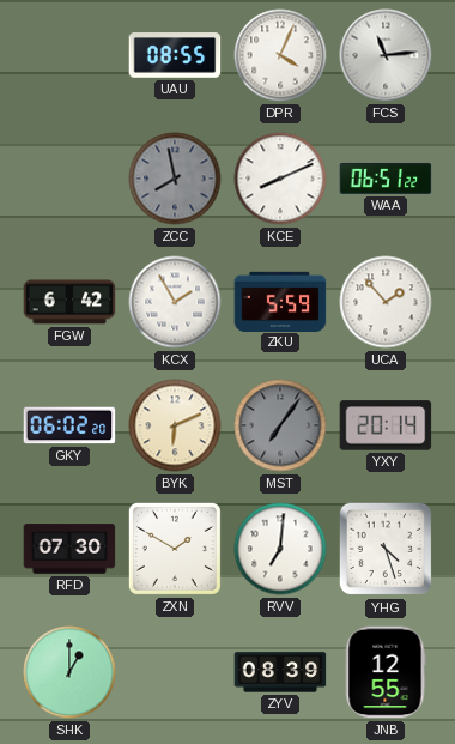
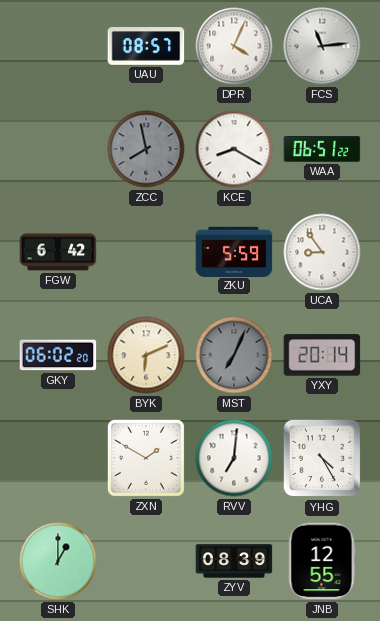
UAU: 08:55 -> 08:57
KCE: 8:11 -> 8:20
KCX: 1:55 -> none
UCA: 1:53 -> 8:54
MST: 7:06 -> 7:04
RFD: 07:30 -> none
YHG: 4:27 -> 4:25
